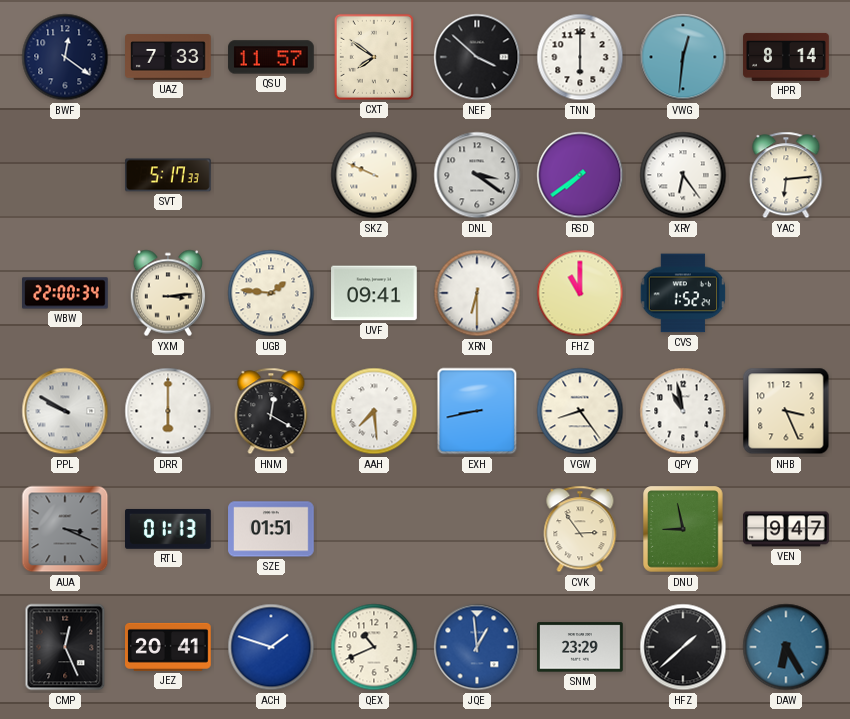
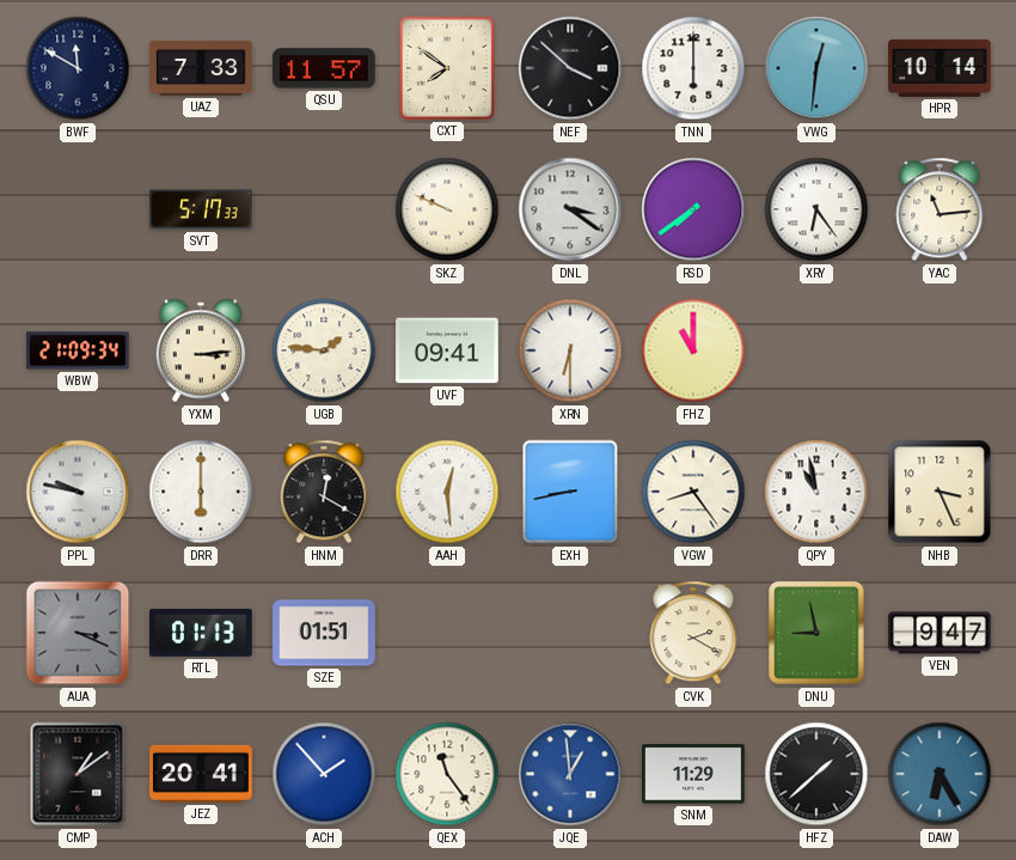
BWF: 12:21 -> 11:50
HPR: 8:14 -> 10:14
YAC: 6:14 -> 11:14
WBW: 22:00 -> 21:09
CVS: 1:52 -> none
PPL: 9:50 -> 9:47
AAH: 7:29 -> 12:29
CVK: 2:54 -> 2:20
CMP: 12:26 -> 1:09
ACH: 1:48 -> 1:53
QEX: 10:41 -> 11:24
SNM: 23:29 -> 11:29
